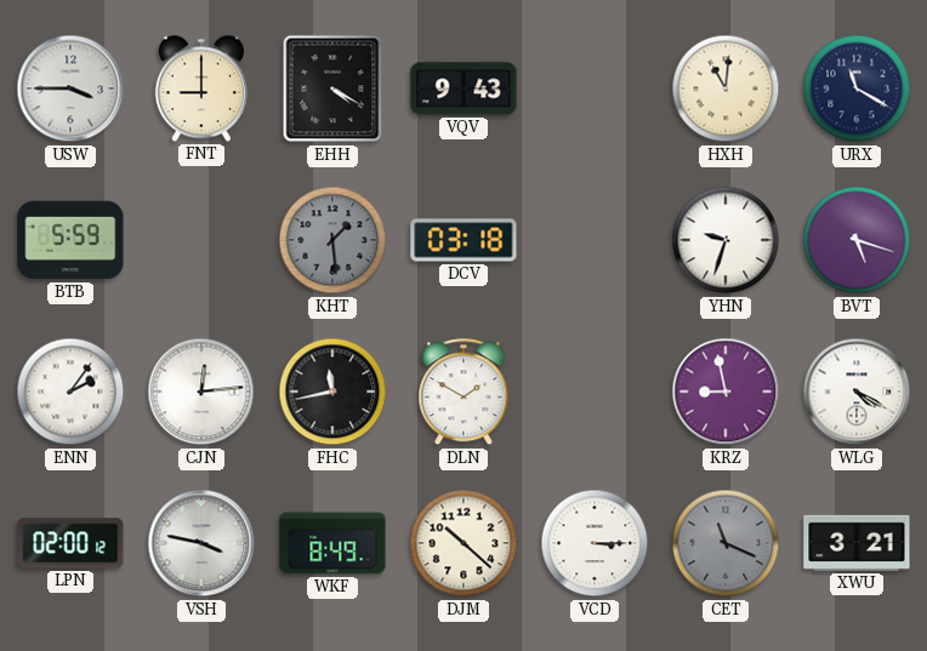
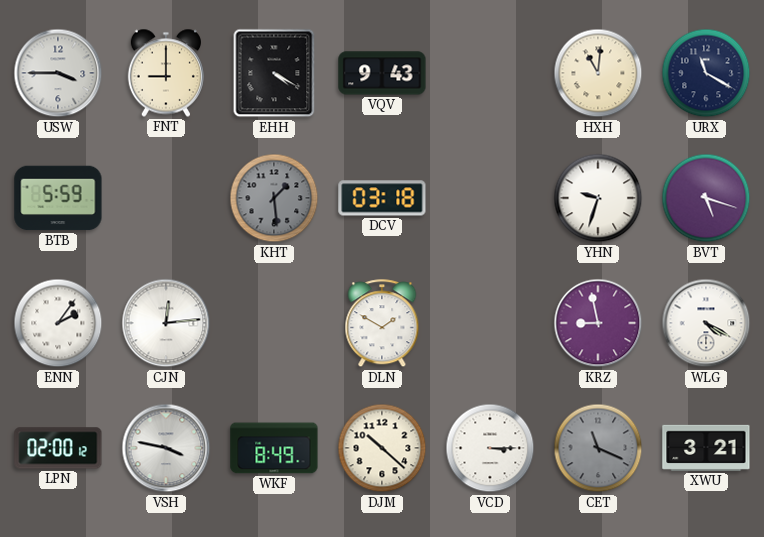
FHC: 11:43 -> none
